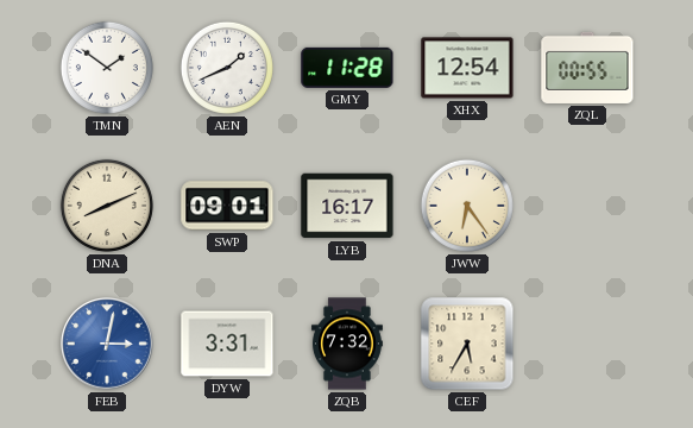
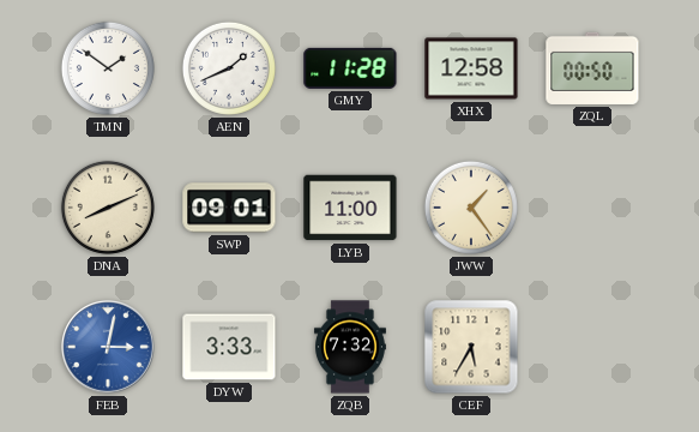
XHX: 12:54 -> 12:58
ZQL: 00:55 -> 00:50
LYB: 16:17 -> 11:00
JWW: 6:24 -> 1:24
DYW: 3:31 -> 3:33
